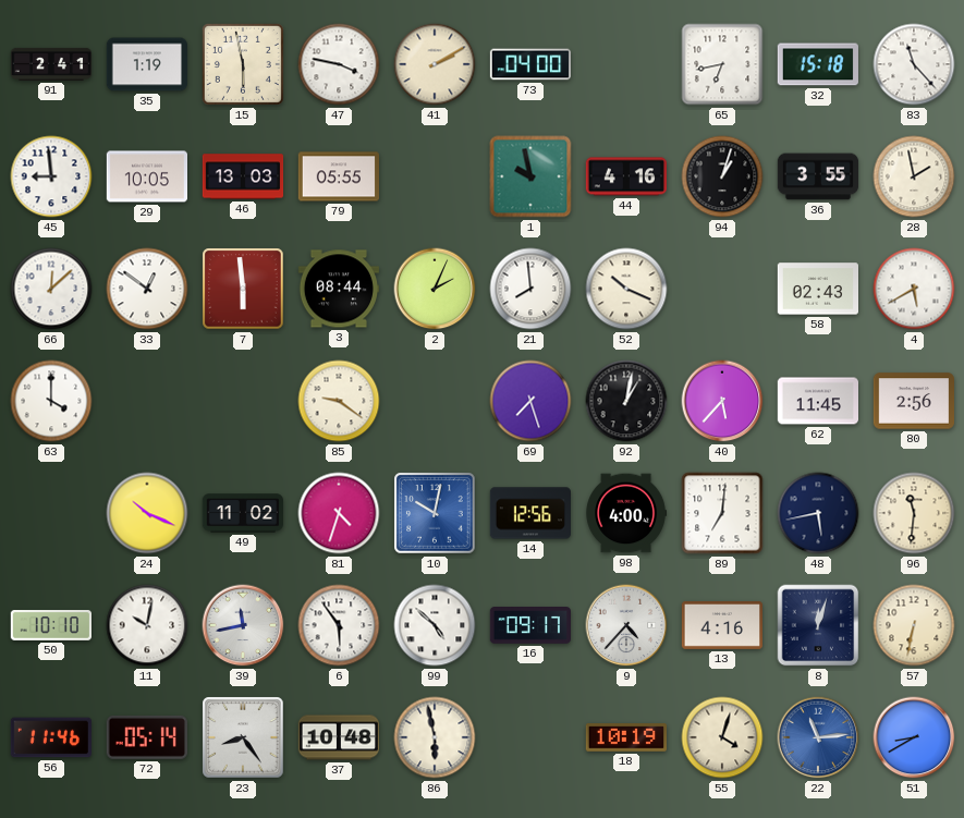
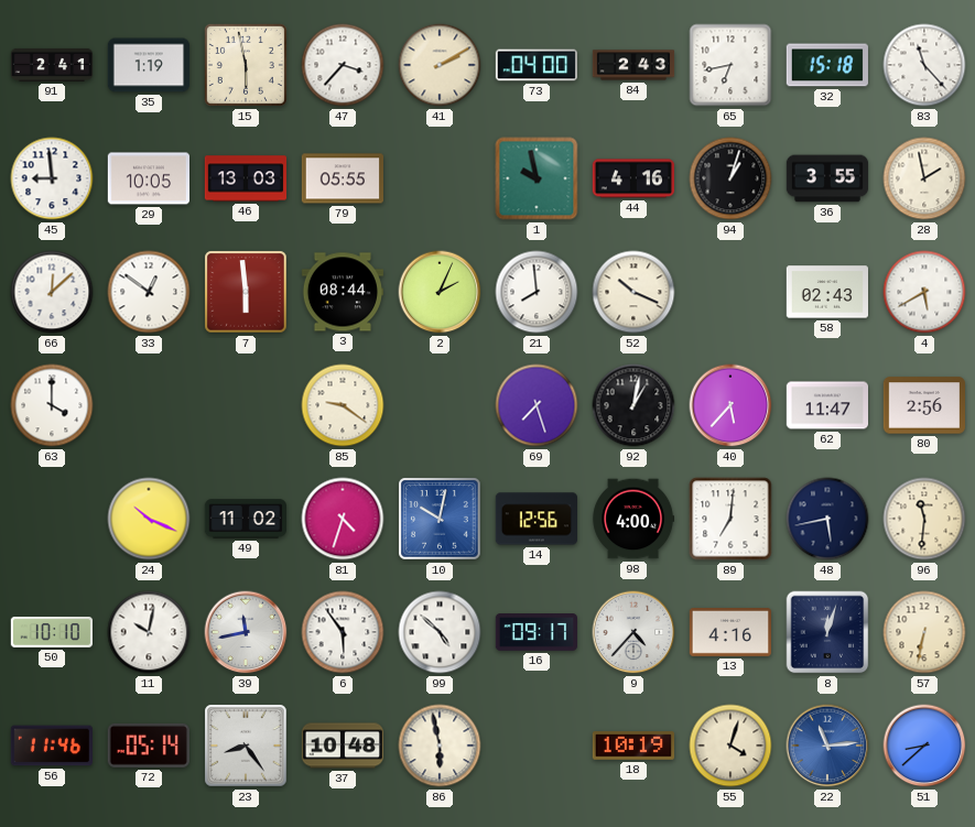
47: 3:47 -> 3:37
84: none -> 2:43
62: 11:45 -> 11:47
51: 8:40 -> 8:38
